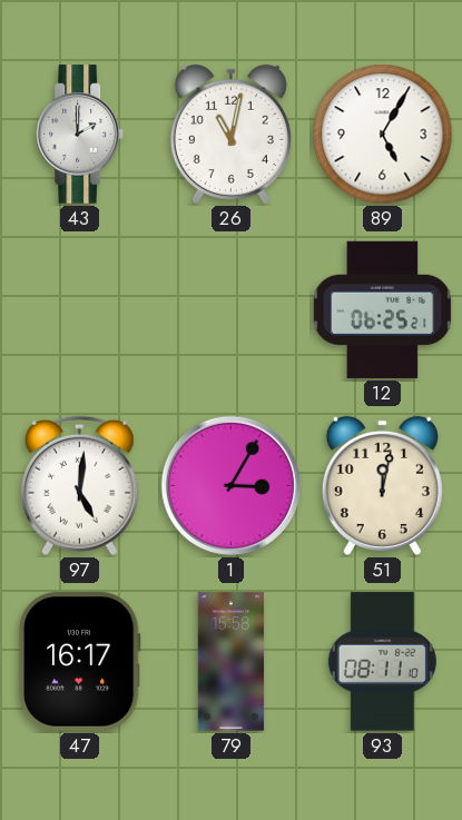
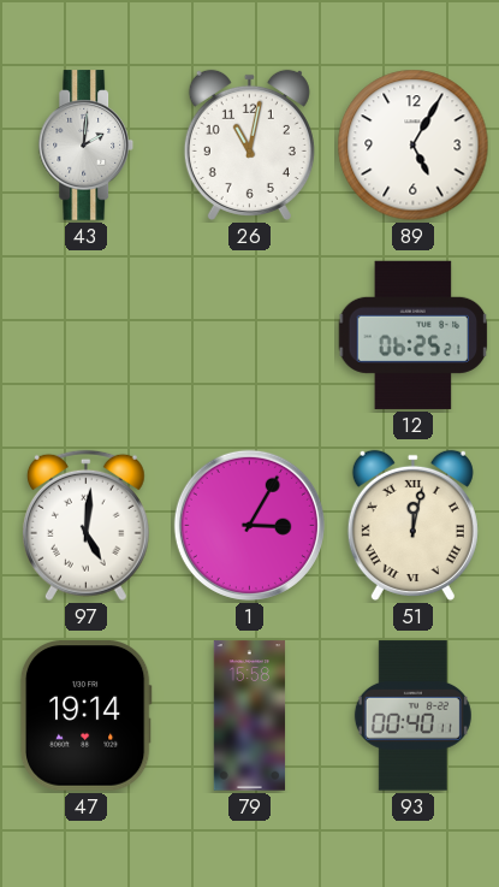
43: 2:00 -> 2:01
51 numerals: Arabic -> Roman
47: 16:17 -> 19:14
93: 08:11 -> 00:40
